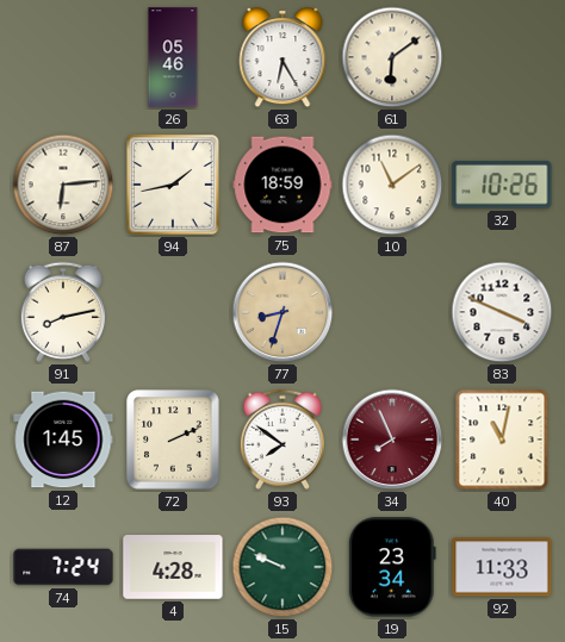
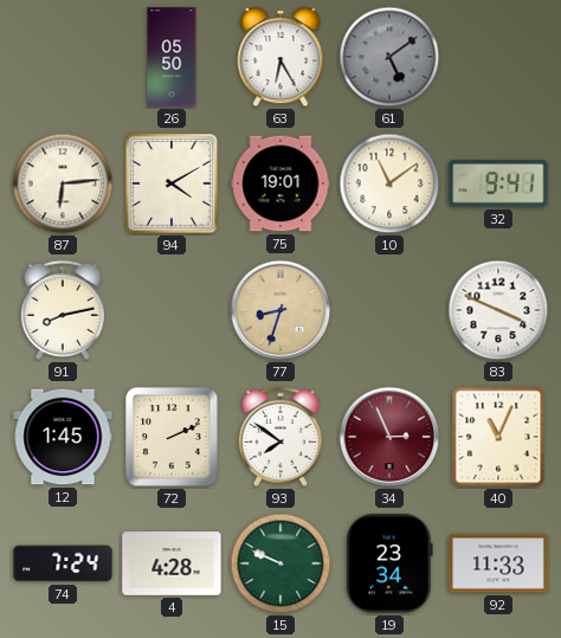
26: 05:46 -> 05:50
61: 6:09 -> 5:09
61 dial: cream -> grey
94: 1:43 -> 4:10
75: 18:59 -> 19:01
32: 10:26 -> 9:41
34: 7:56 -> 2:56
40: 11:02 -> 11:04
